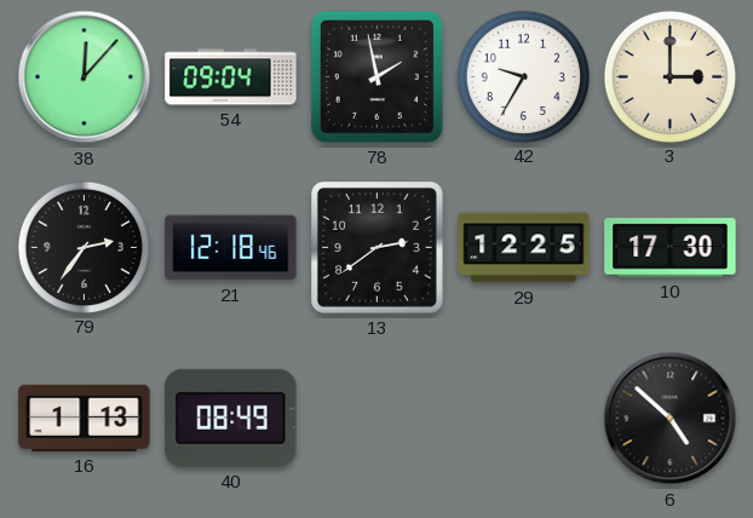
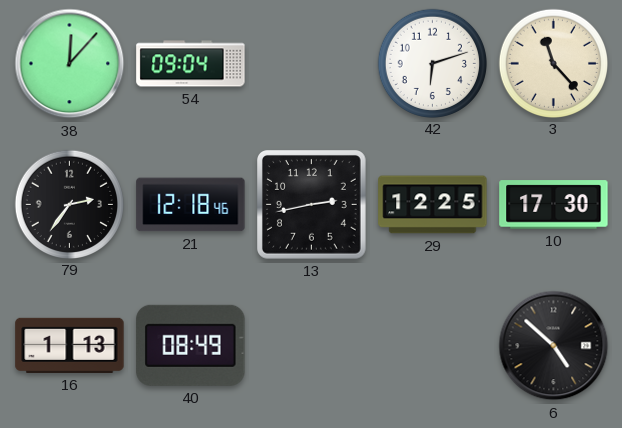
78: 1:58 -> none
42: 9:35 -> 6:12
3: 3:00 -> 11:23
13: 2:39 -> 2:43
